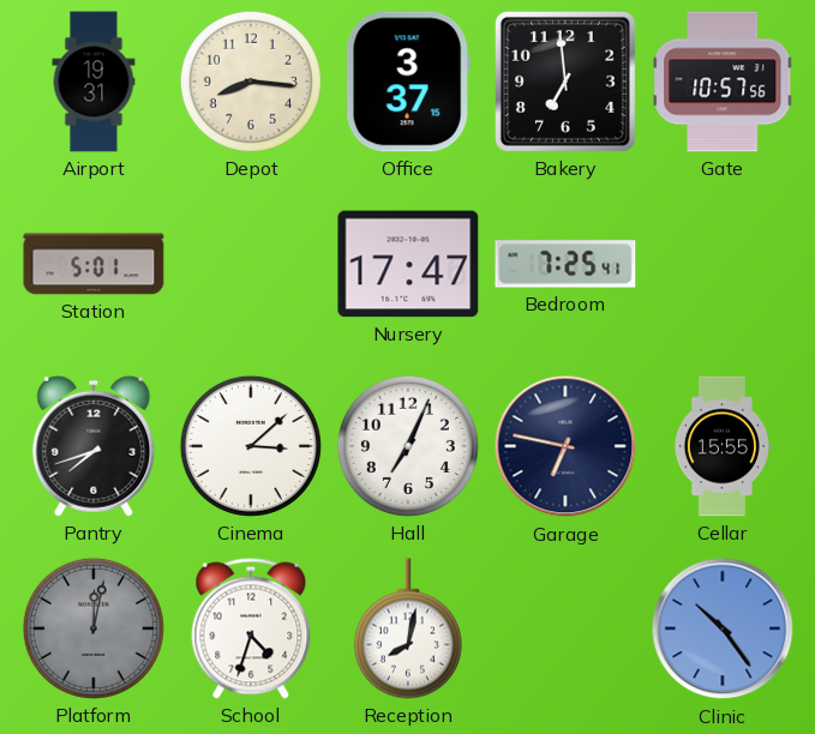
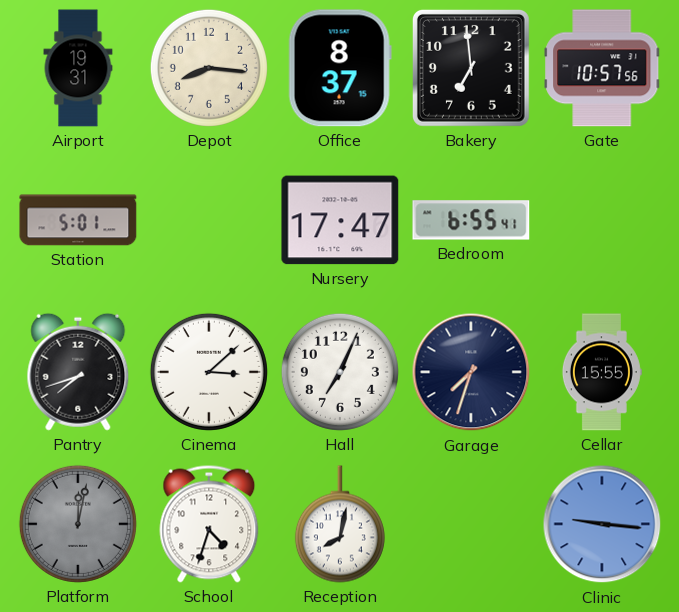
Office: 3:37 -> 8:37
Bedroom: 7:25 -> 6:55
Garage: 6:47 -> 7:33
Clinic: 10:24 -> 9:16
